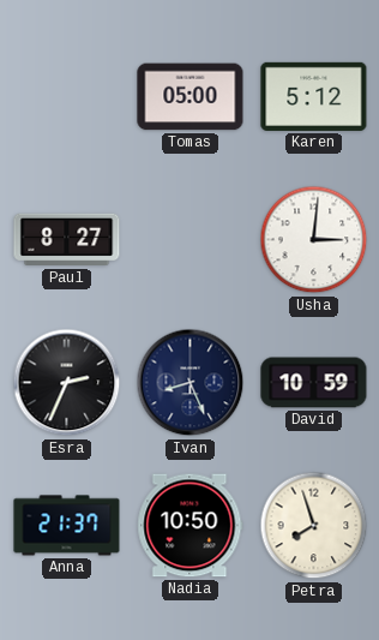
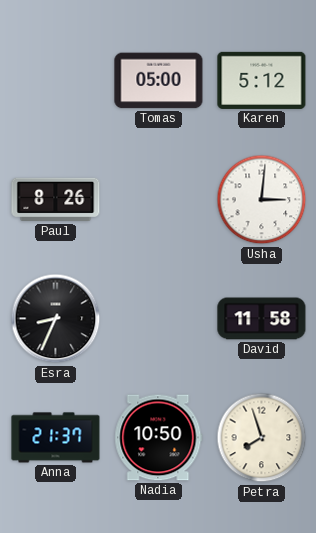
Paul: 8:27 -> 8:26
Esra: 2:34 -> 8:34
Ivan: 8:26 -> none
David: 10:59 -> 11:58
